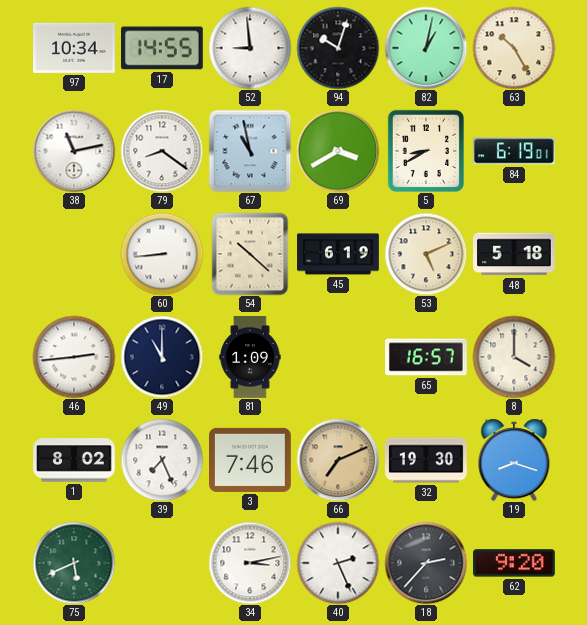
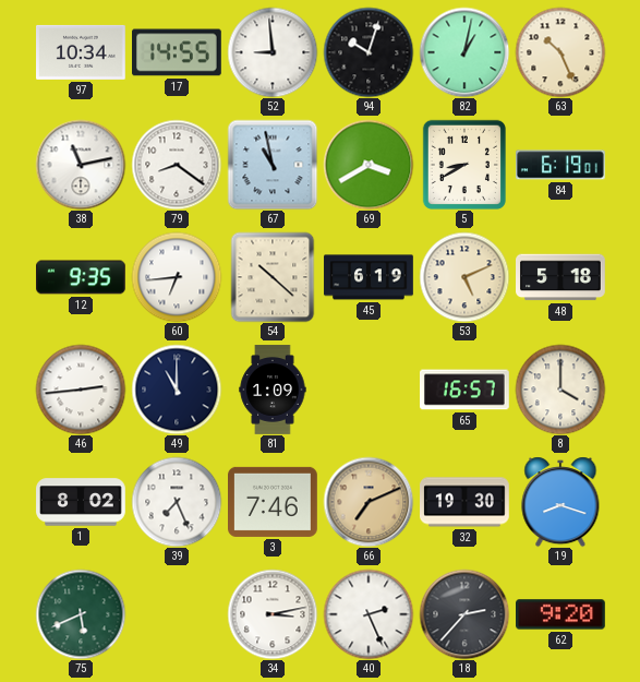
63: 10:25 -> 10:26
12: none -> 9:35
60: 8:44 -> 6:44
